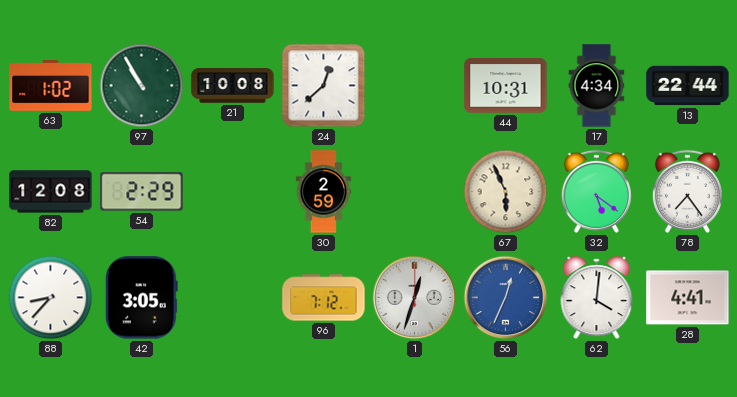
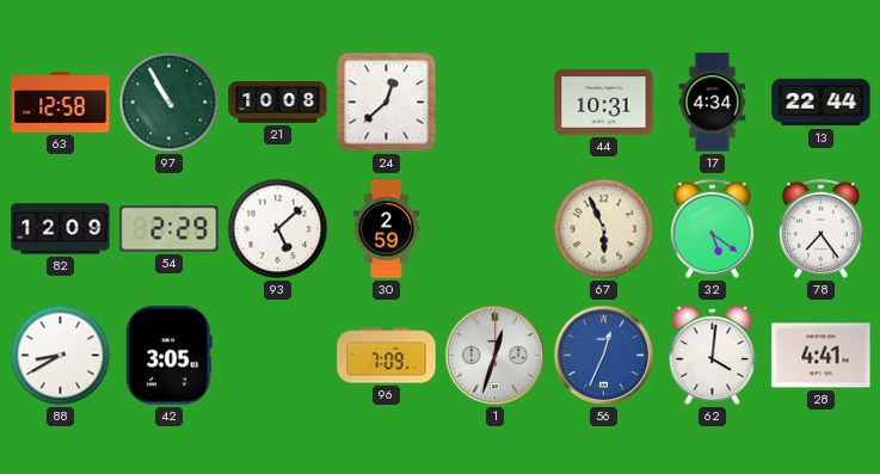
63: 1:02 -> 12:58
82: 12:08 -> 12:09
93: none -> 5:08
88: 8:37 -> 8:40
96: 7:12 -> 7:09
